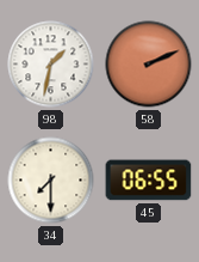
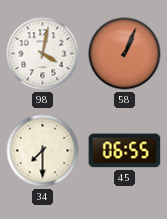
98: 1:32 -> 4:02
58: 2:11 -> 1:04
